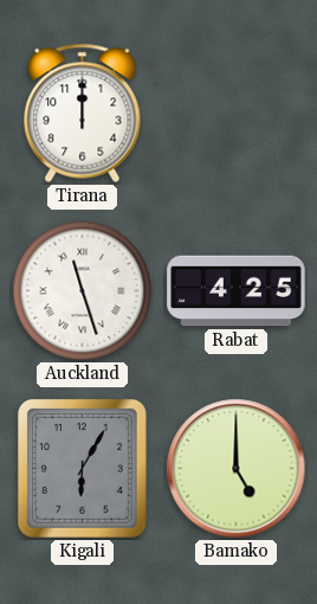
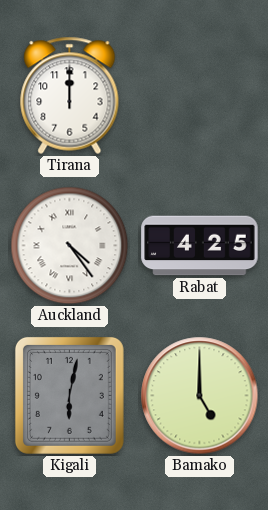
Auckland: 11:27 -> 4:24
Kigali: 6:05 -> 6:02
